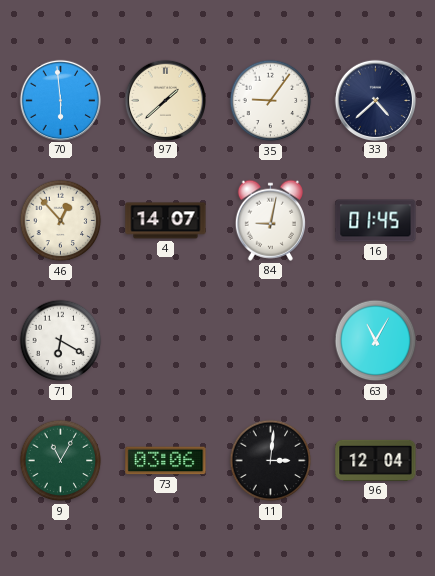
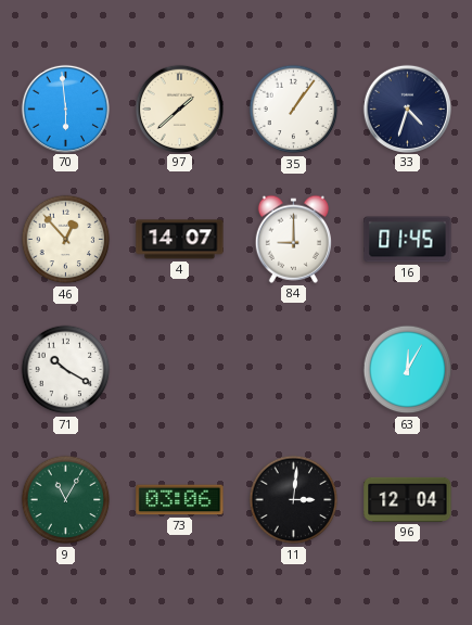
35: 9:06 -> 1:06
33: 4:38 -> 4:33
84: 9:02 -> 9:00
71: 6:20 -> 10:20
63: 11:05 -> 12:05
